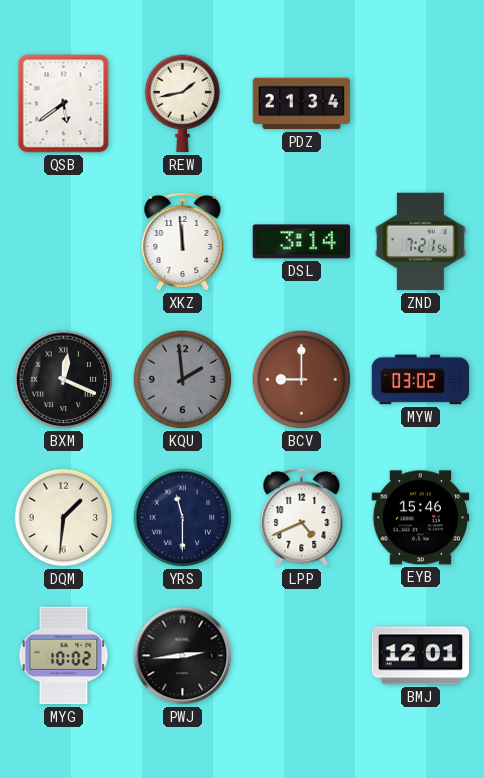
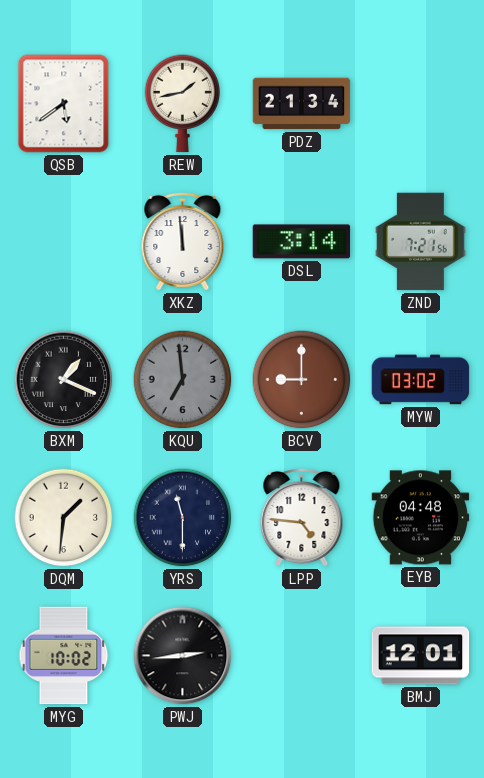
BXM: 12:19 -> 1:19
KQU: 1:59 -> 6:59
LPP: 4:41 -> 4:46
EYB: 15:46 -> 04:48
